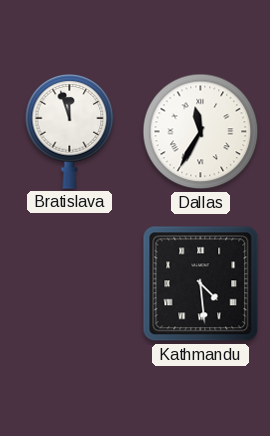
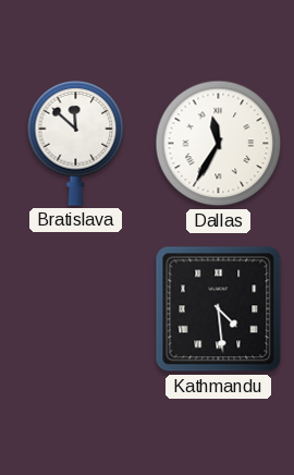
Bratislava: 11:57 -> 11:52
